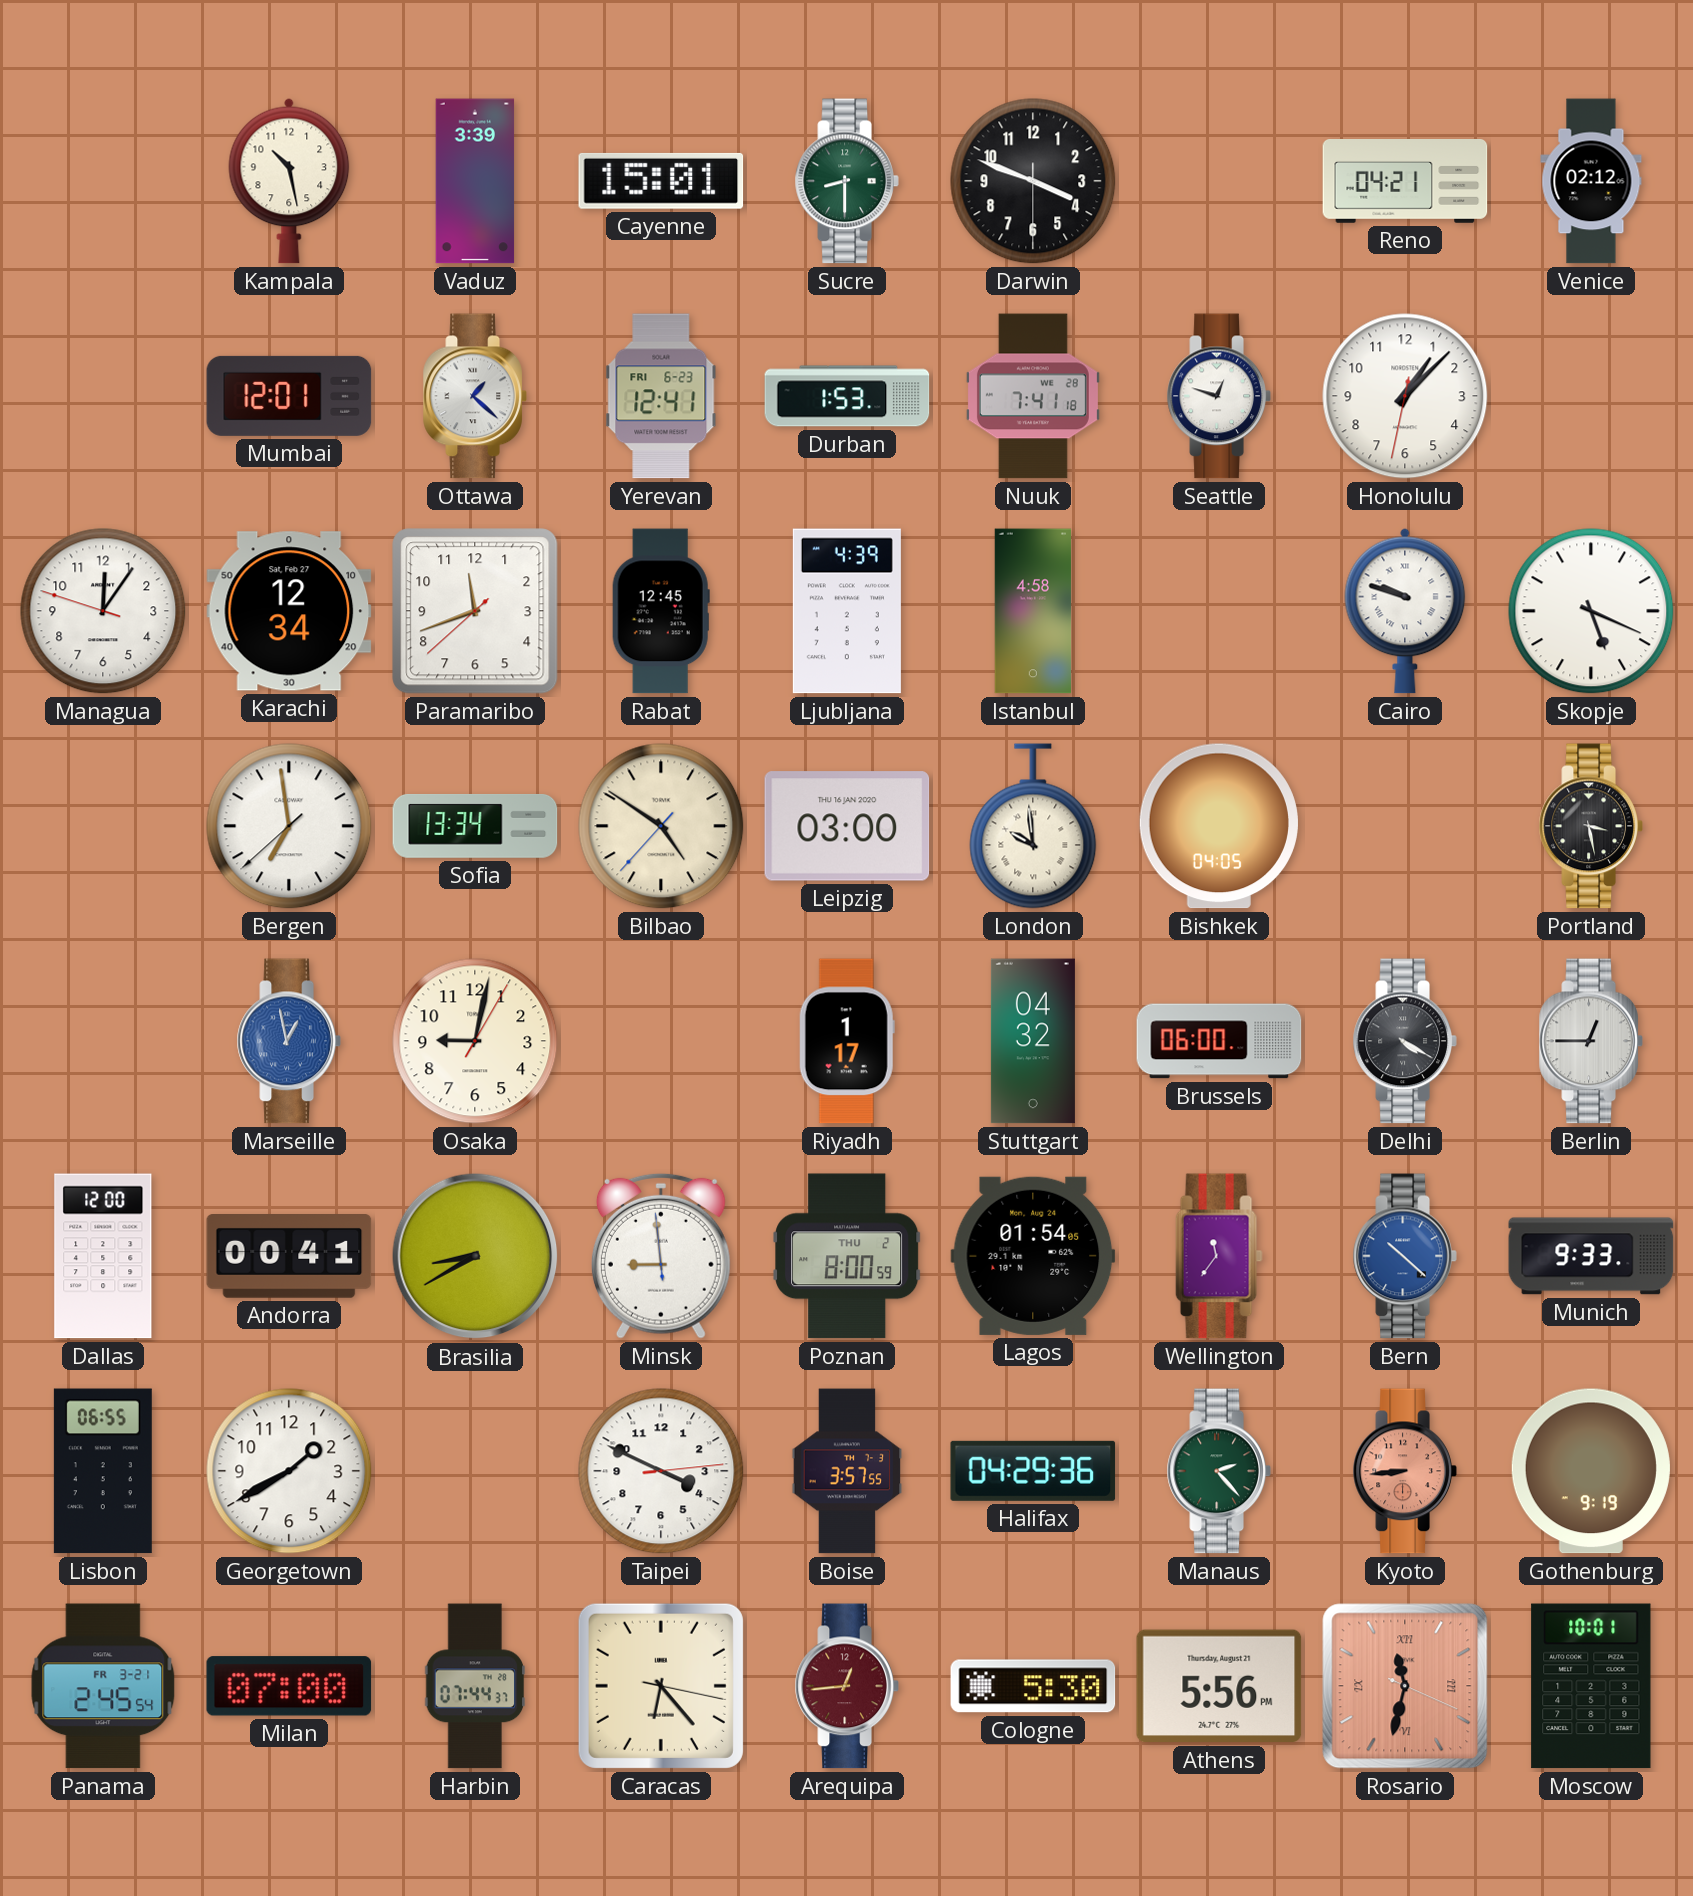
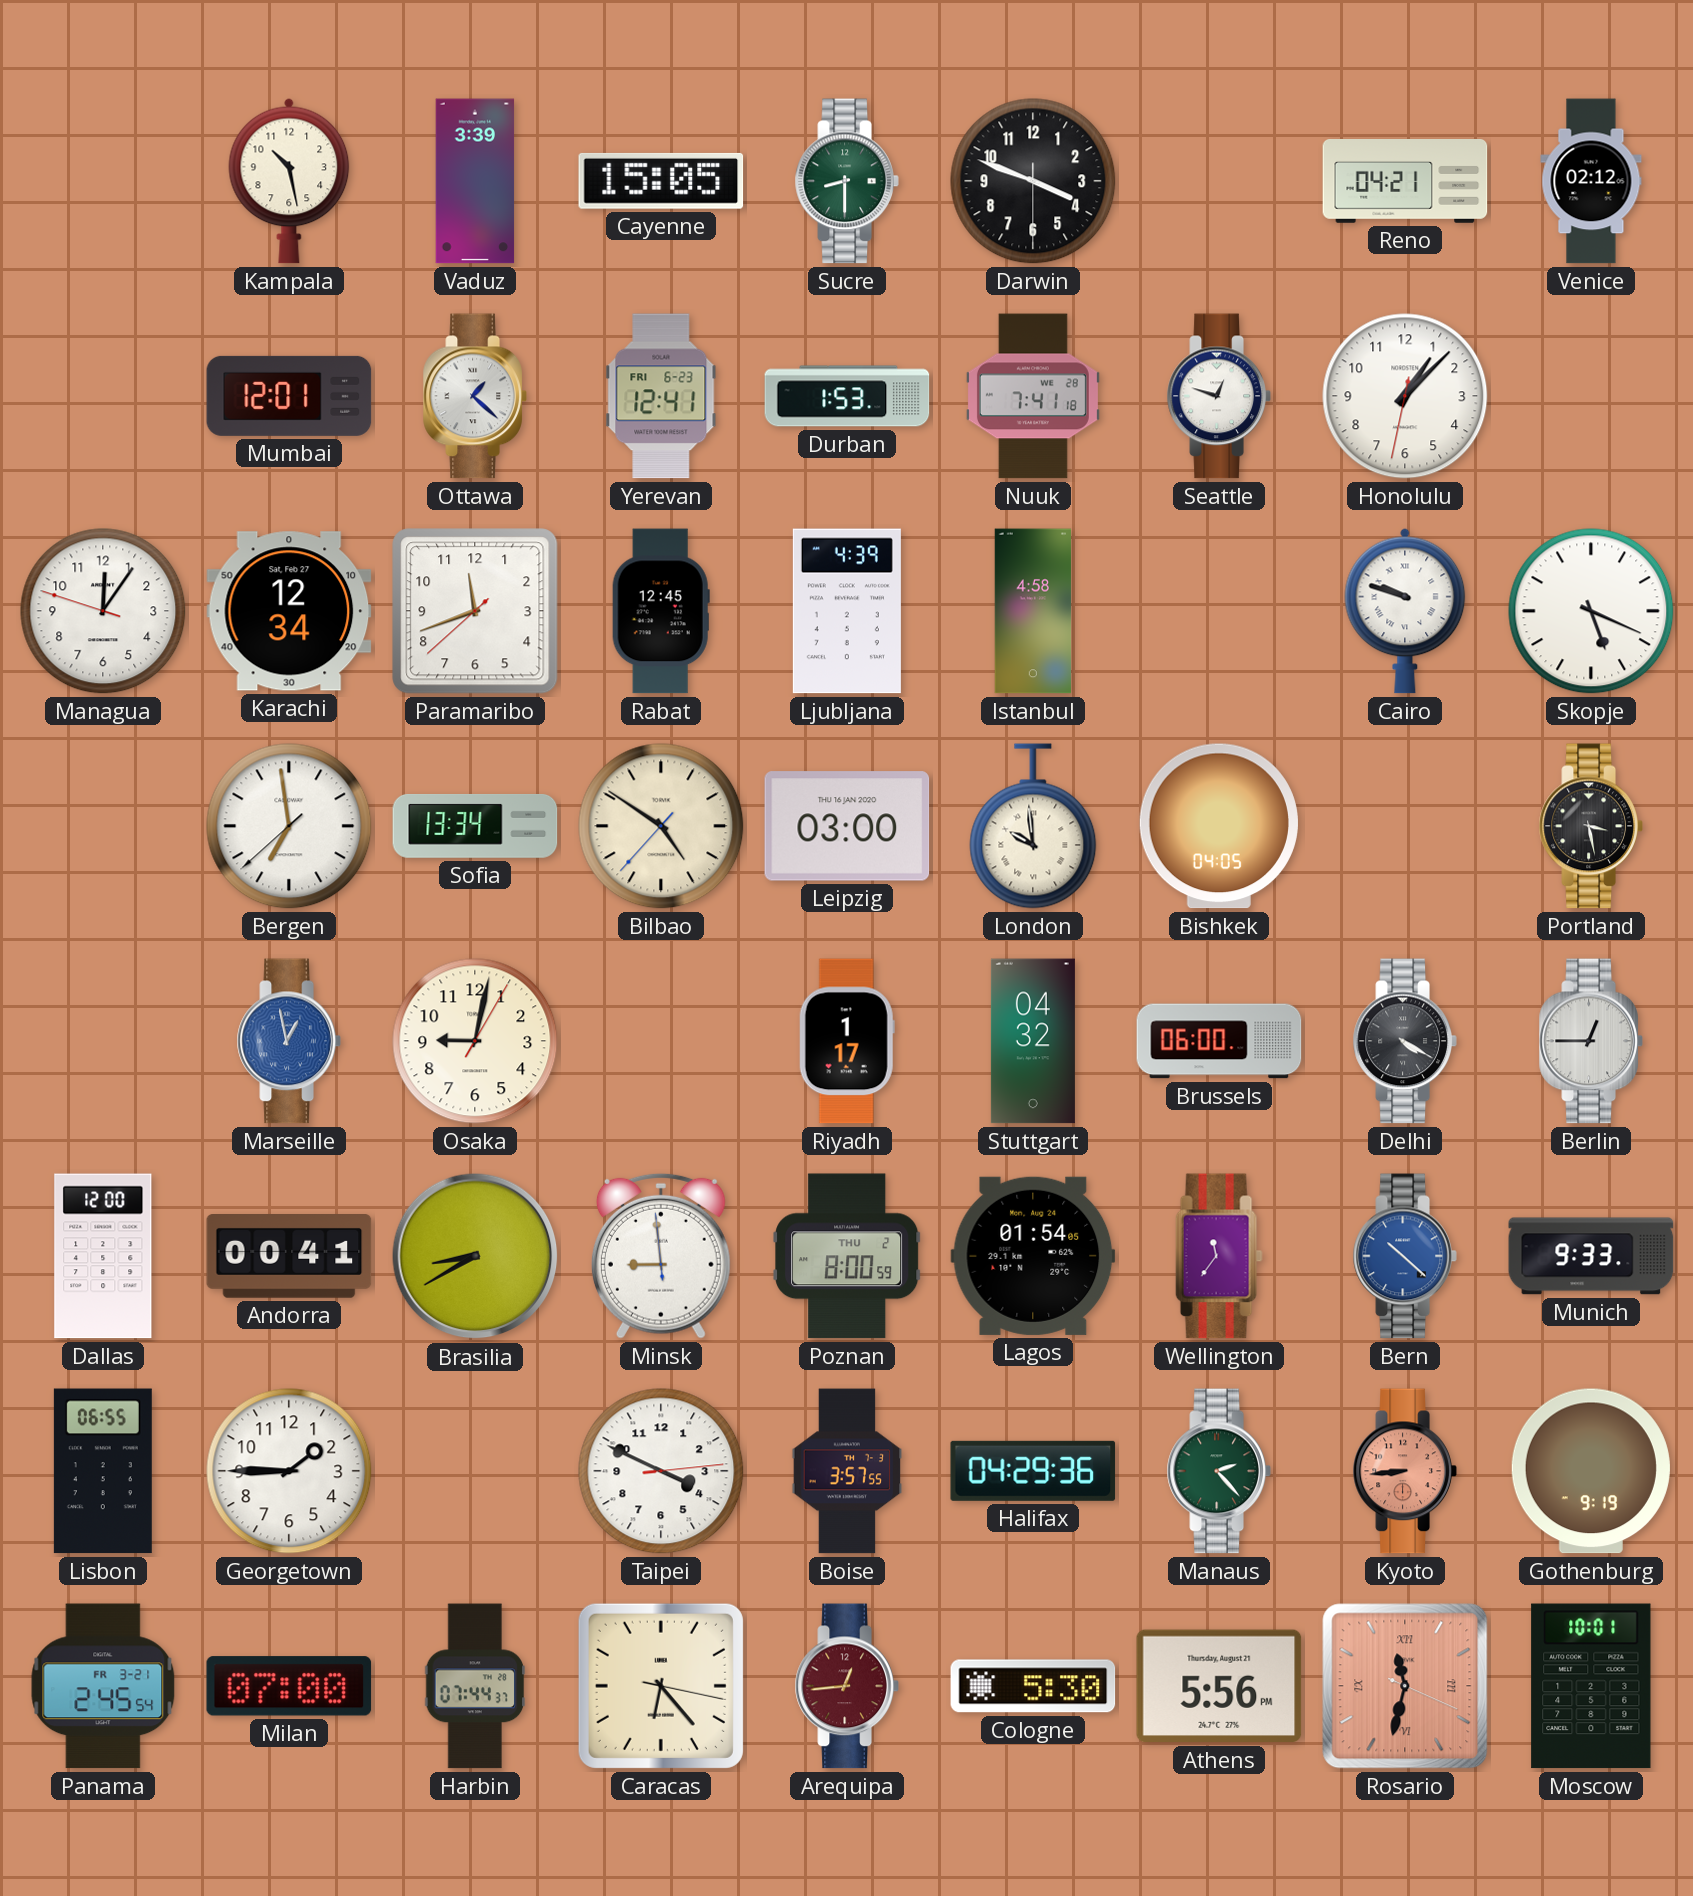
Cayenne: 15:01 -> 15:05
Georgetown: 1:40 -> 1:45
